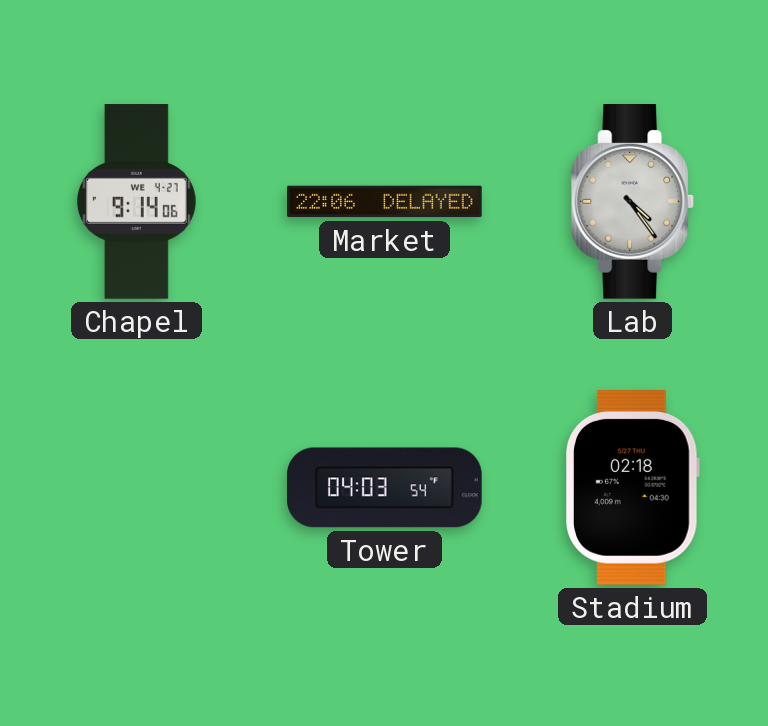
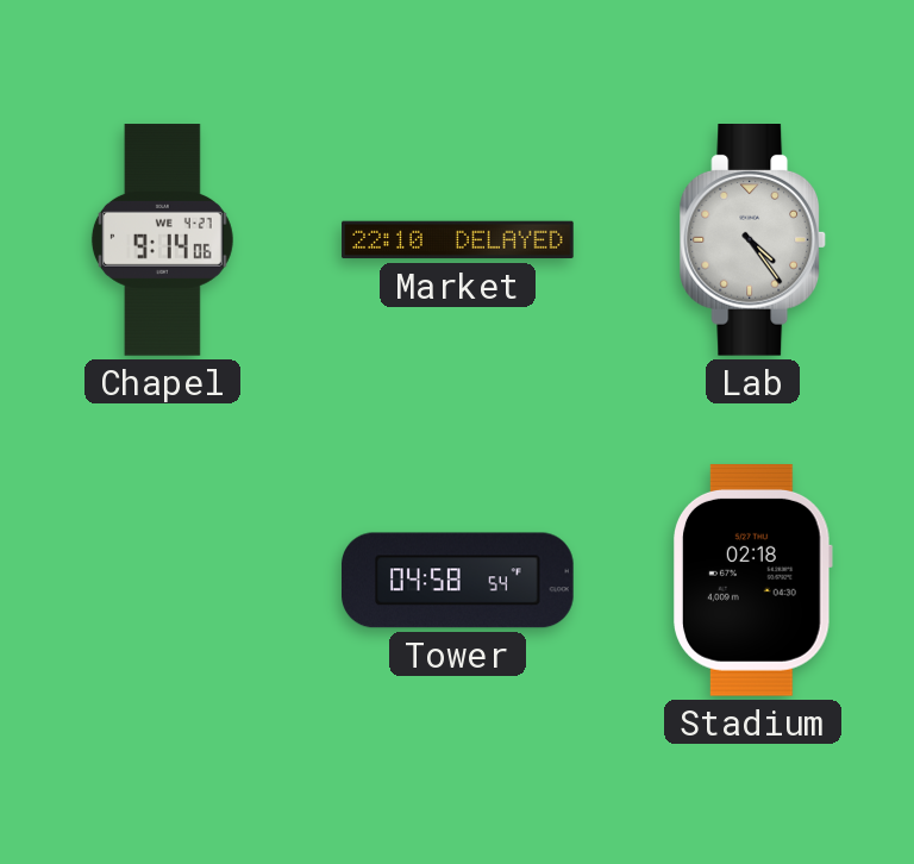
Market: 22:06 -> 22:10
Tower: 04:03 -> 04:58
